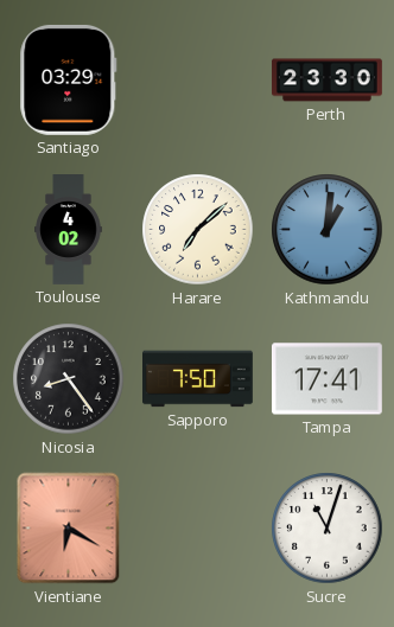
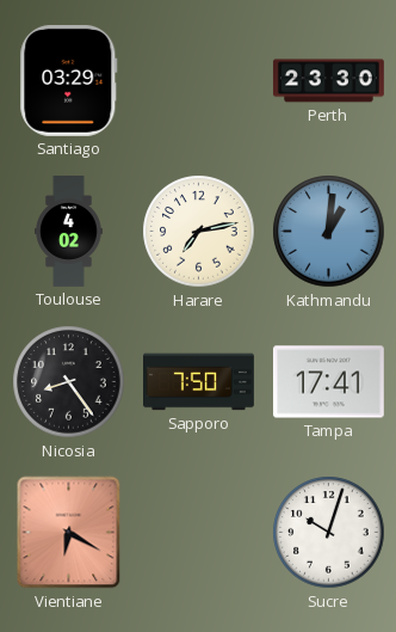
Harare: 7:08 -> 7:13
Sucre: 11:03 -> 10:03
